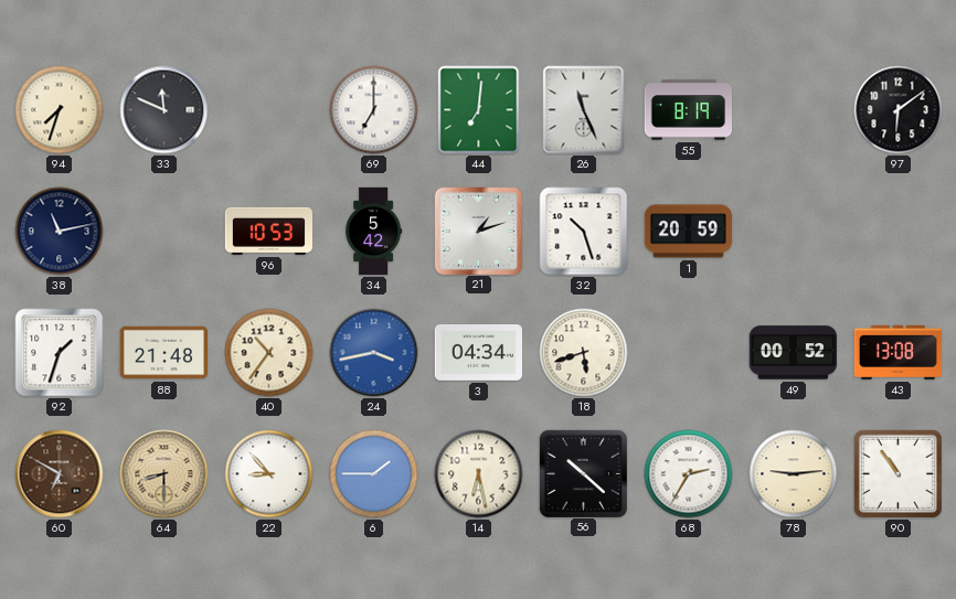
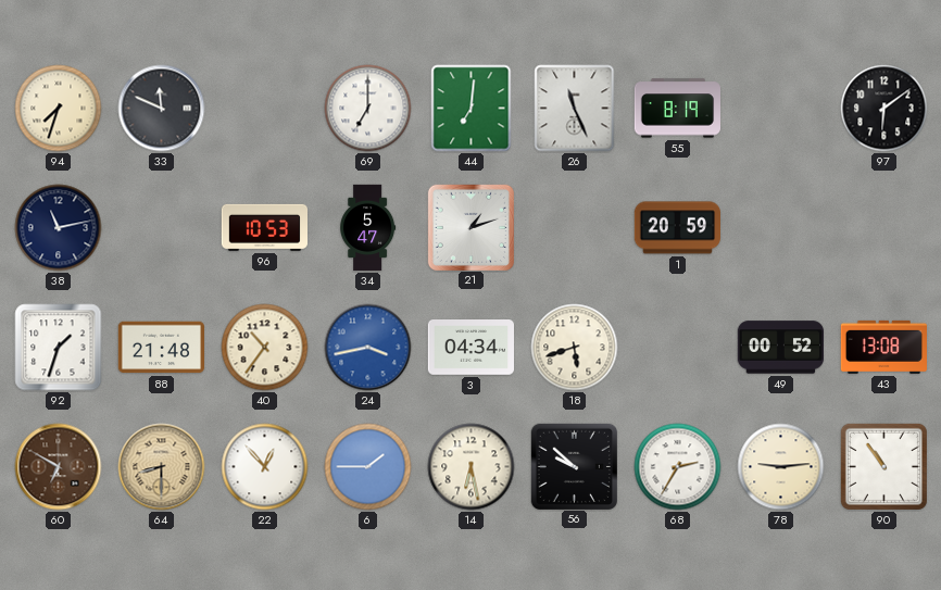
34: 5:42 -> 5:47
32: 10:27 -> none
22: 8:53 -> 12:53
56: 10:22 -> 9:52
